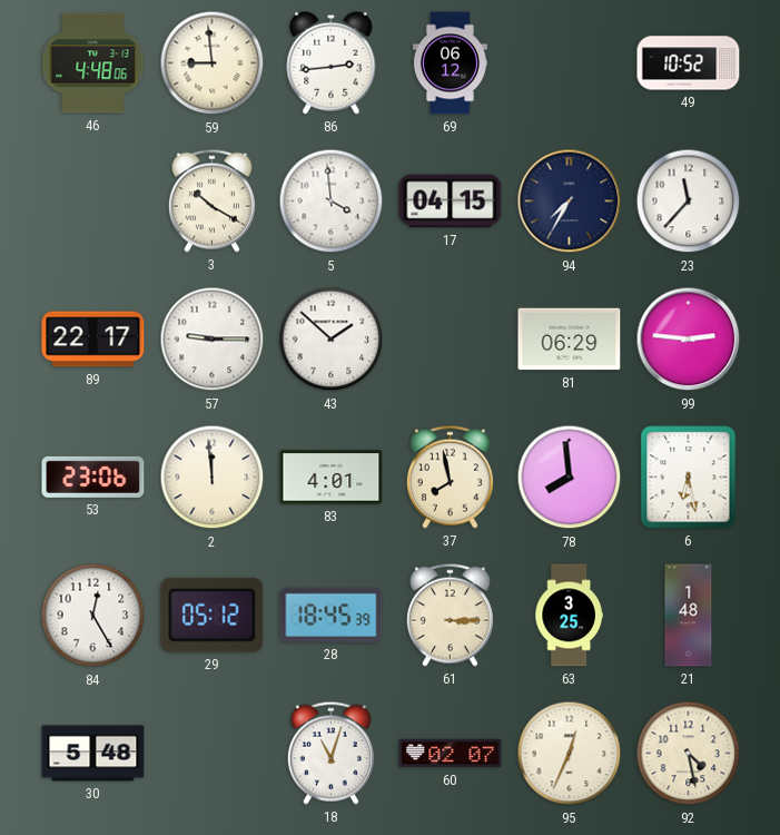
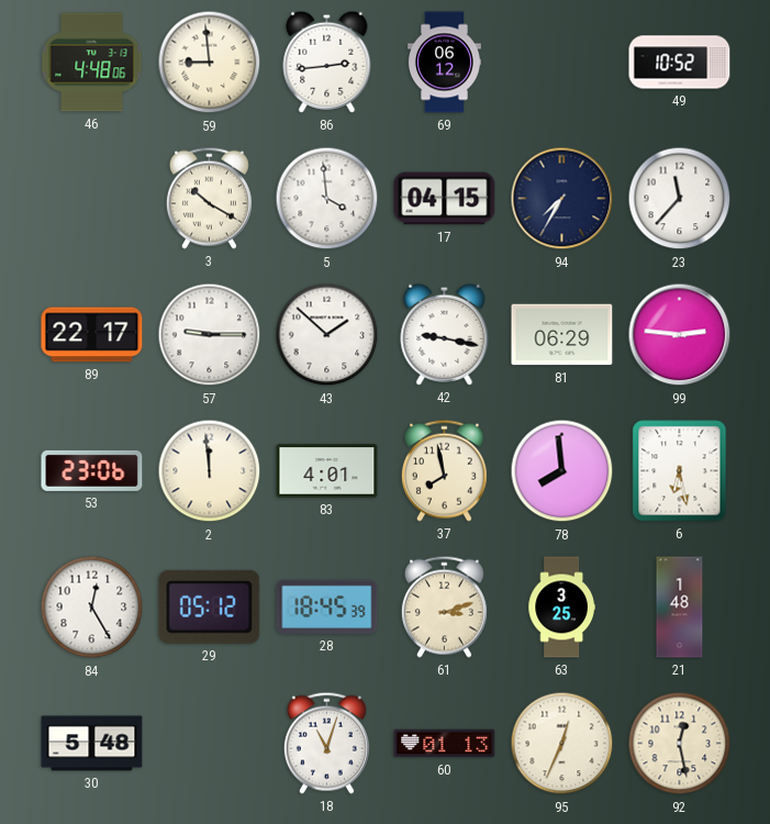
42: none -> 9:17
61: 3:15 -> 3:12
60: 02:07 -> 01:13
92: 4:28 -> 12:28
